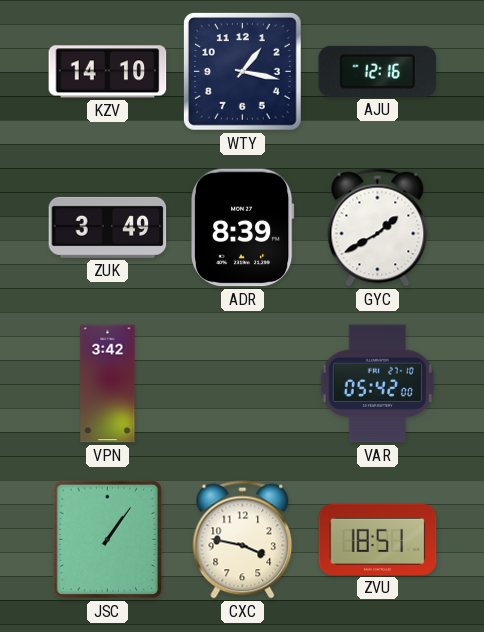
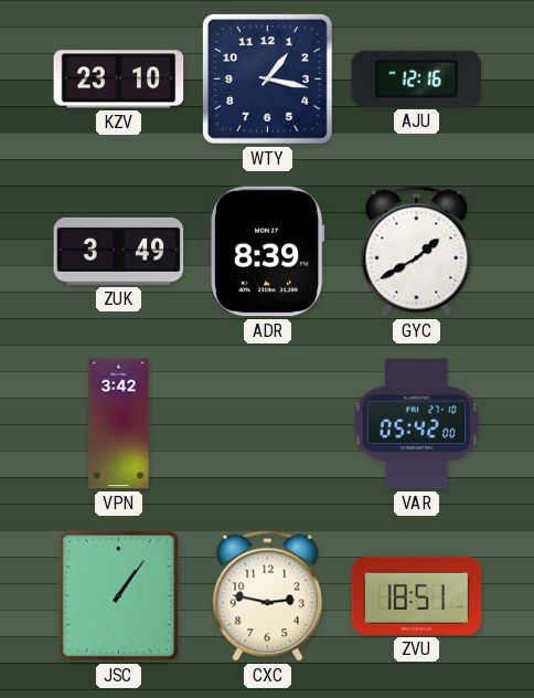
KZV: 14:10 -> 23:10
CXC: 3:47 -> 2:47
